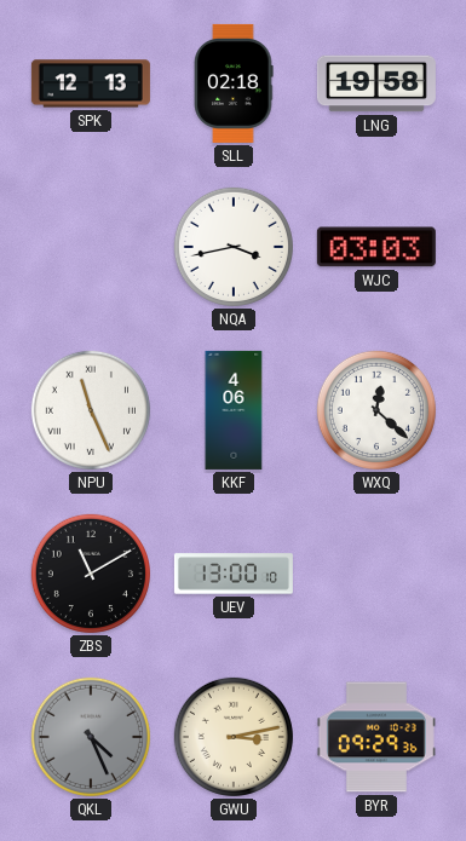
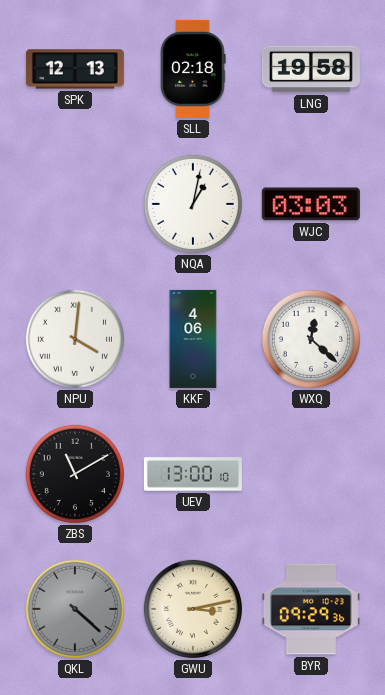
NQA: 3:43 -> 1:02
NPU: 11:26 -> 4:01
QKL: 4:26 -> 4:22
